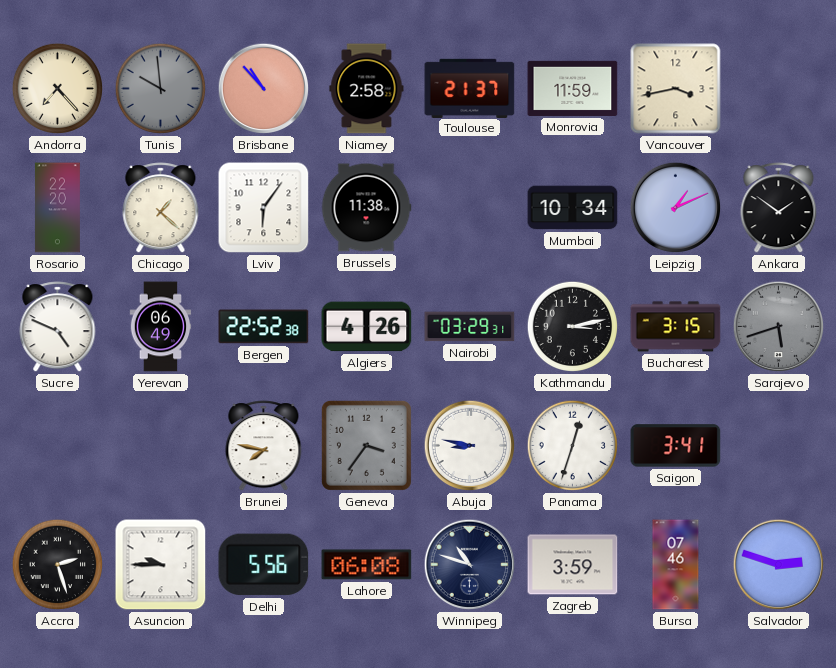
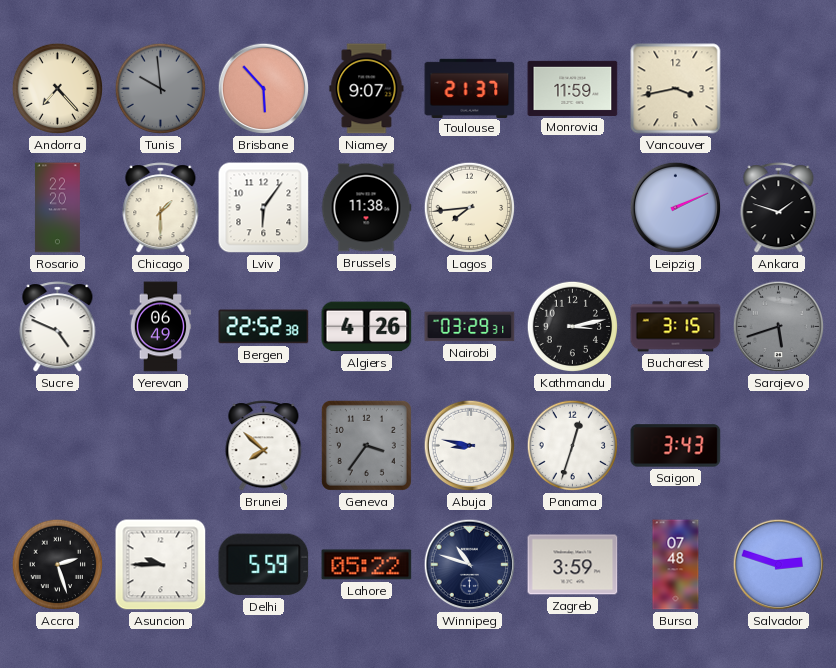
Brisbane: 10:53 -> 5:53
Niamey: 2:58 -> 9:07
Chicago: 1:22 -> 1:30
Lagos: none -> 7:44
Mumbai: 10:34 -> none
Leipzig: 1:11 -> 2:11
Ankara: 1:51 -> 1:48
Brunei: 7:47 -> 7:52
Saigon: 3:41 -> 3:43
Delhi: 5:56 -> 5:59
Lahore: 06:08 -> 05:22
Bursa: 07:46 -> 07:48
